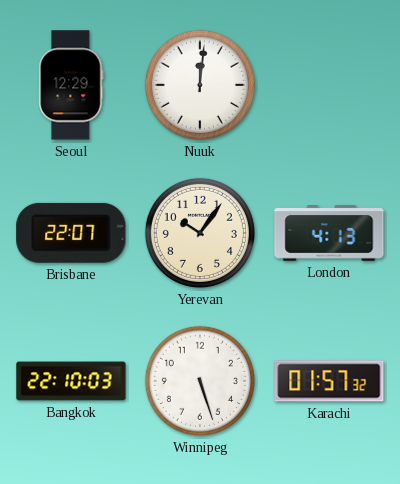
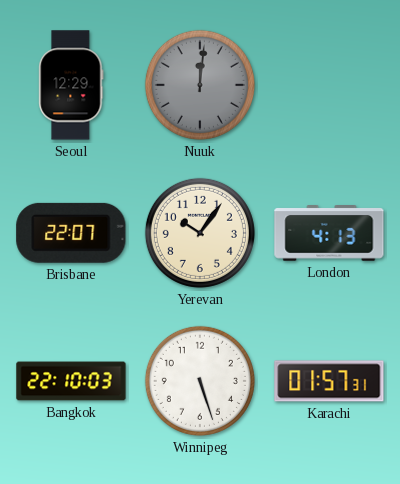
Nuuk dial: white -> grey
Karachi: 01:57:32 -> 01:57:31
